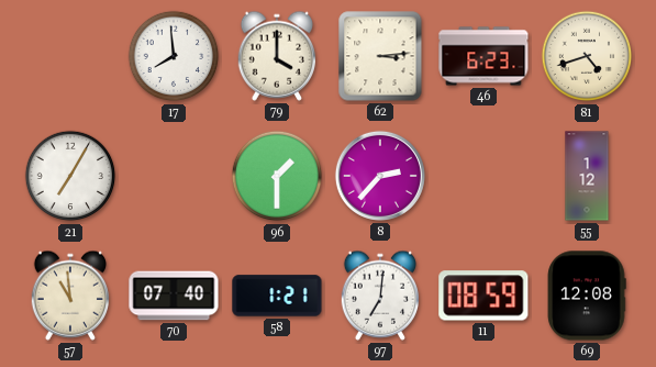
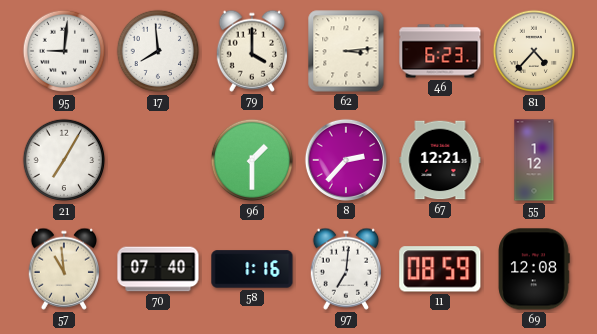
95: none -> 9:01
81: 4:42 -> 4:37
67: none -> 12:21
58: 1:21 -> 1:16
